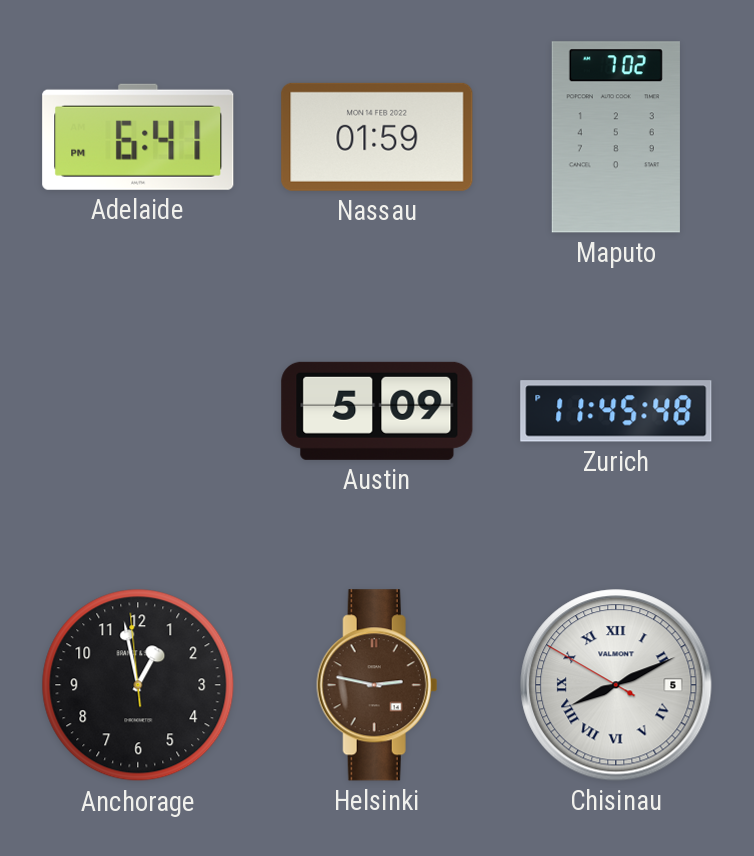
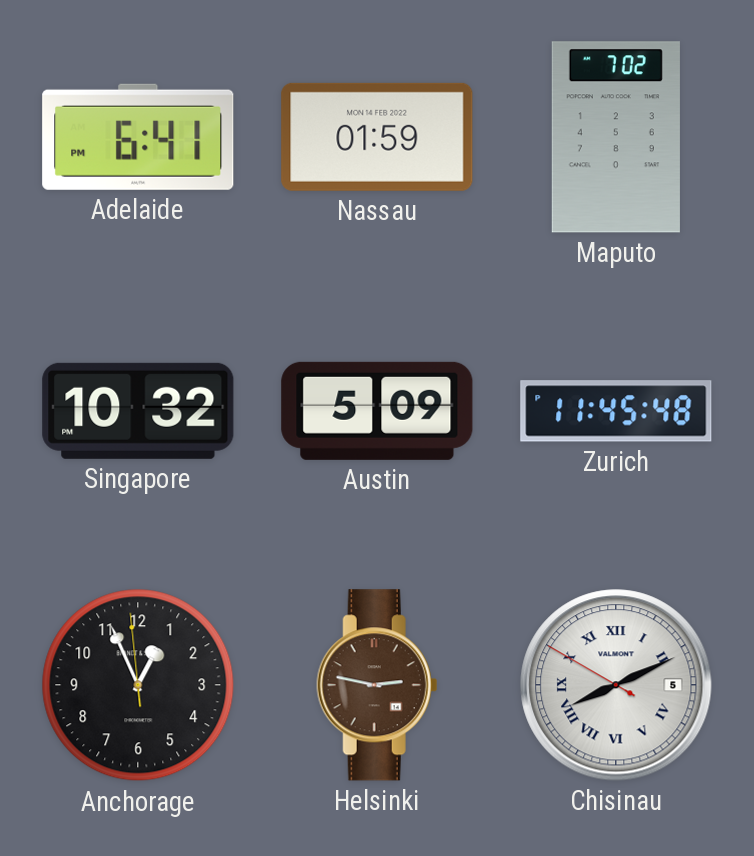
Singapore: none -> 10:32
Anchorage: 12:57 -> 12:55
